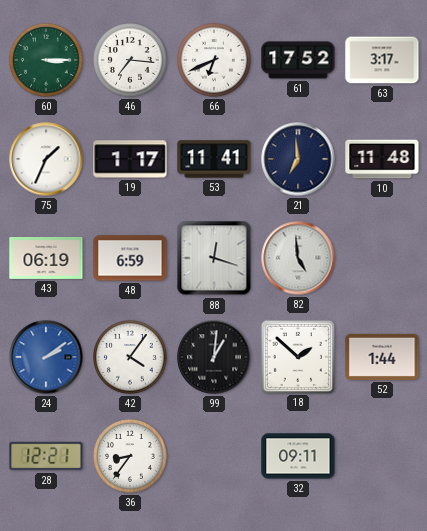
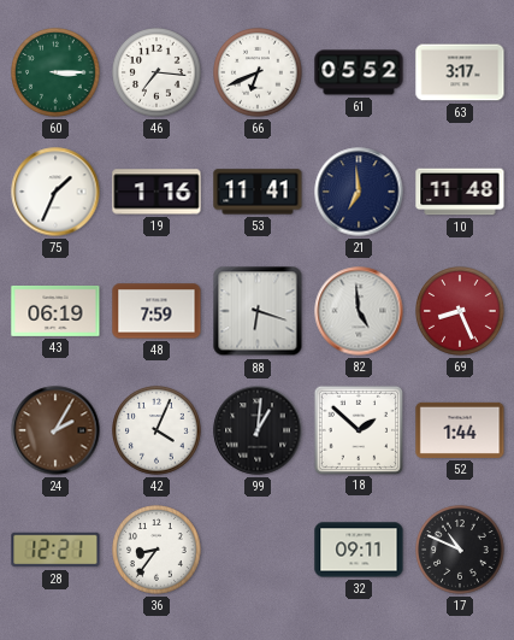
61: 17:52 -> 05:52
19: 1:17 -> 1:16
48: 6:59 -> 7:59
88: 12:18 -> 6:18
69: none -> 8:26
24: 2:09 -> 2:05
24 dial: blue -> brown
42: 4:06 -> 4:04
17: none -> 10:49
